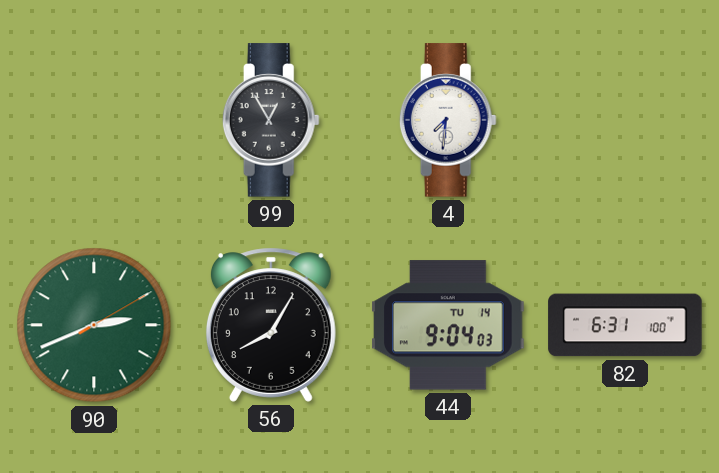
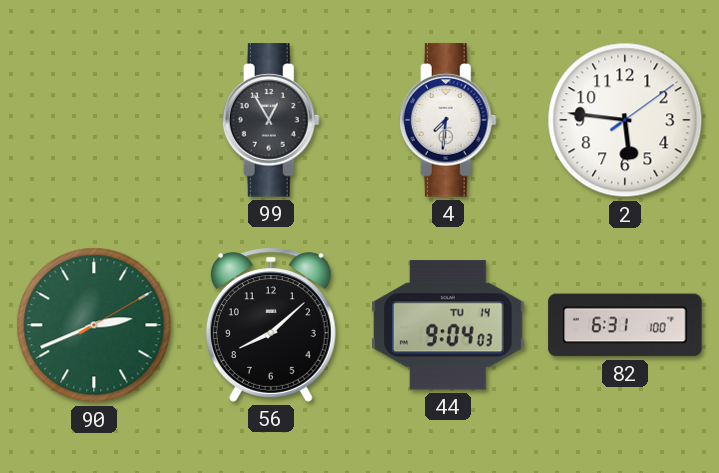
2: none -> 5:46
56: 8:05 -> 8:08
